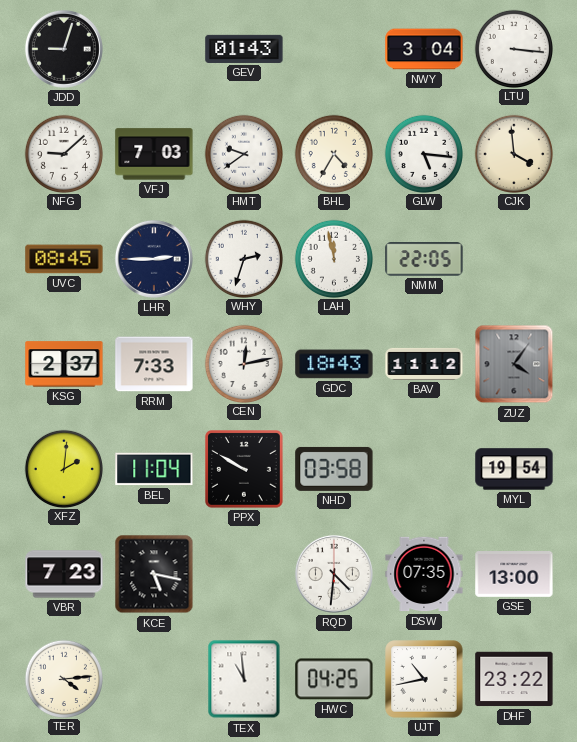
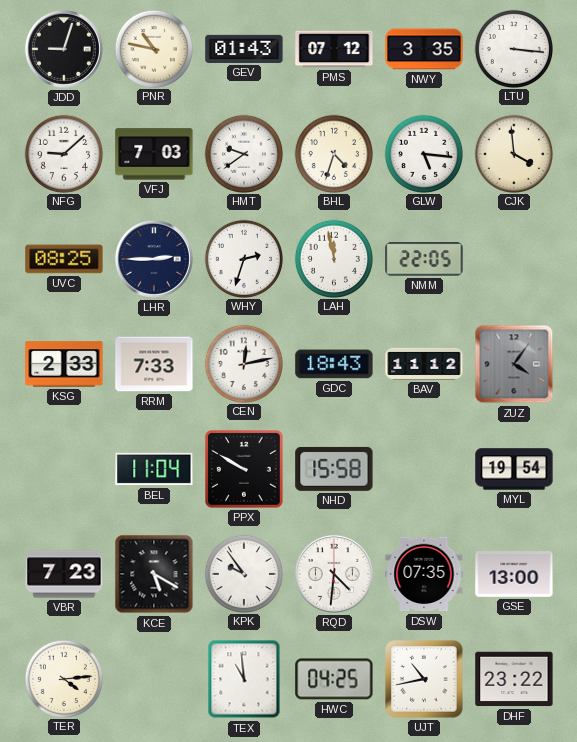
PNR: none -> 10:47
PMS: none -> 07:12
NWY: 3:04 -> 3:35
BHL: 4:35 -> 4:33
UVC: 08:45 -> 08:25
KSG: 2:37 -> 2:33
XFZ: 2:01 -> none
NHD: 03:58 -> 15:58
KCE: 5:17 -> 5:20
KPK: none -> 9:54
